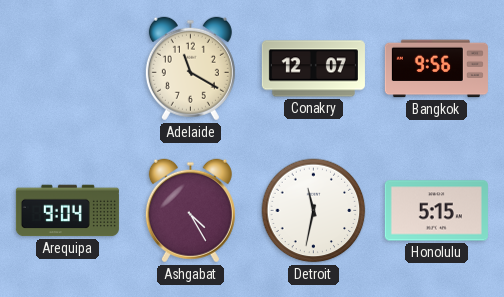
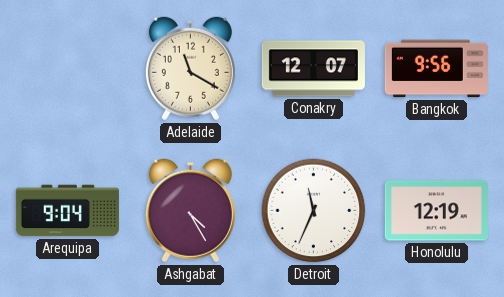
Detroit: 11:32 -> 11:34
Honolulu: 5:15 -> 12:19
